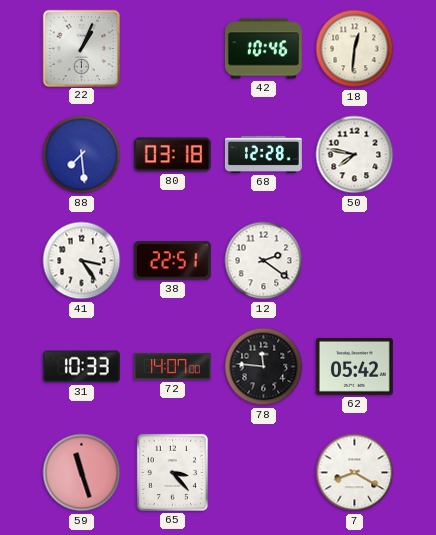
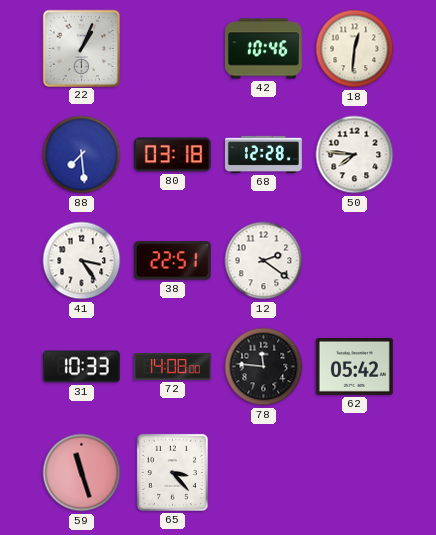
50: 7:47 -> 7:46
72: 14:07 -> 14:08
7: 8:20 -> none
